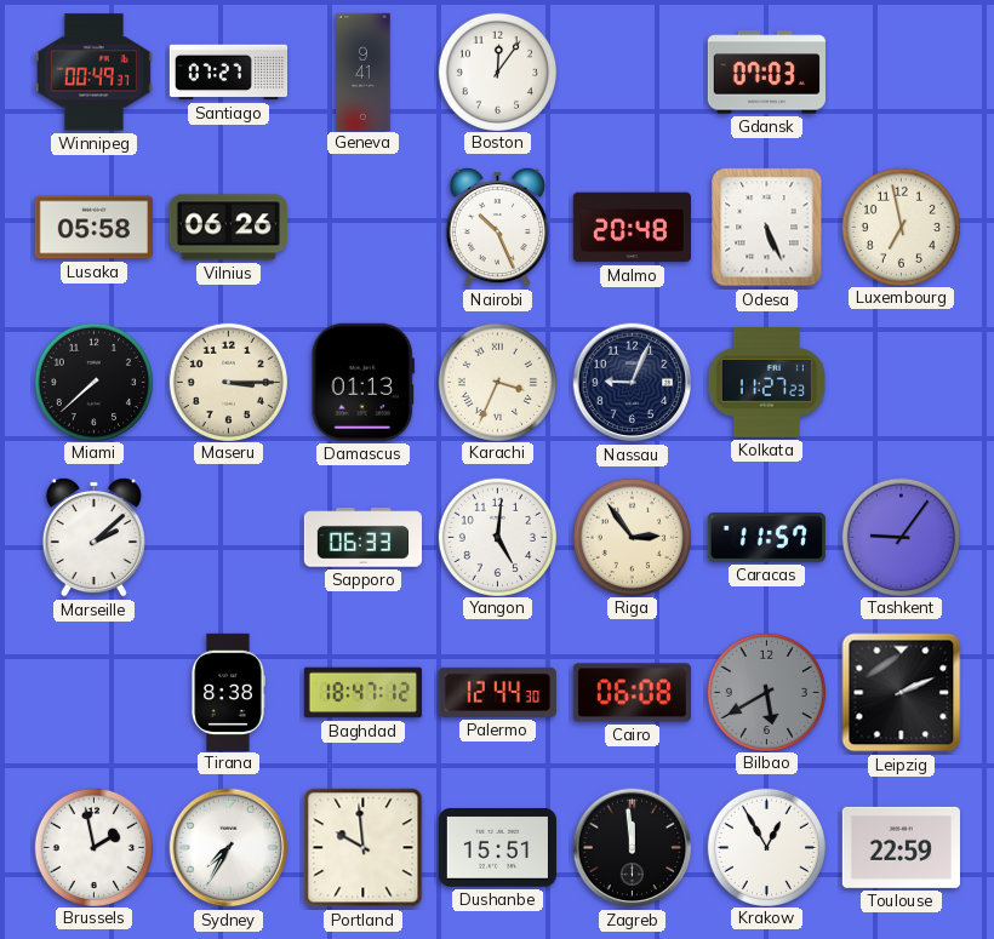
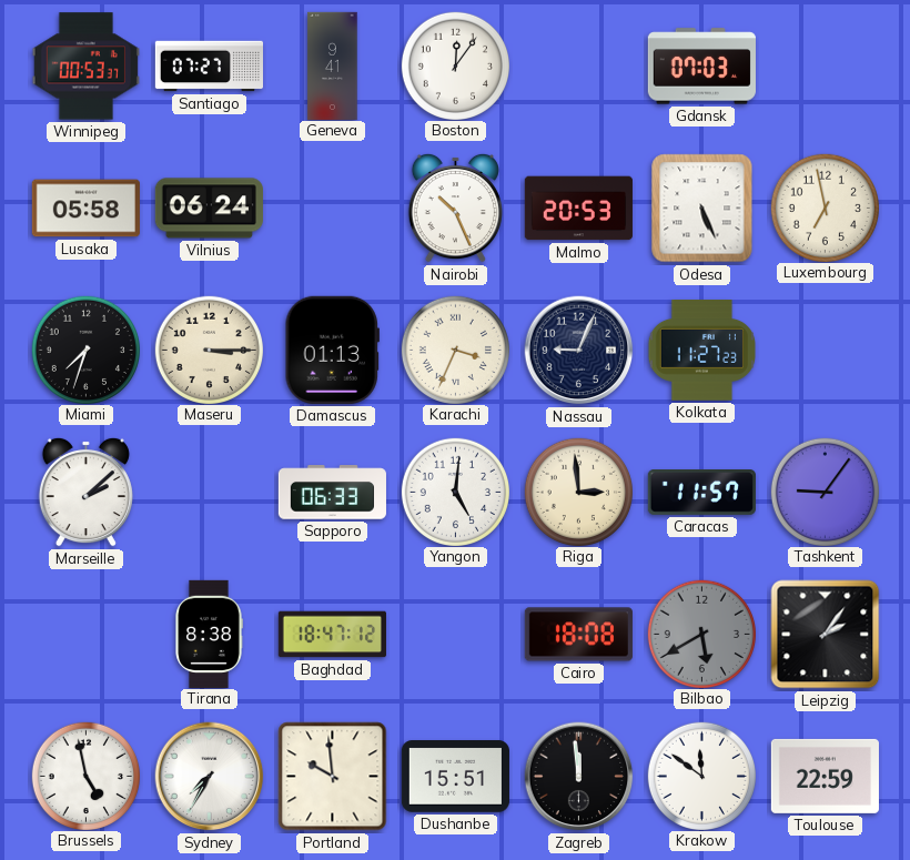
Winnipeg: 00:49 -> 00:53
Vilnius: 06:26 -> 06:24
Malmo: 20:48 -> 20:53
Miami: 7:38 -> 7:33
Riga: 2:54 -> 2:59
Palermo: 12:44 -> none
Cairo: 06:08 -> 18:08
Leipzig: 2:11 -> 2:06
Brussels: 1:58 -> 4:58
Krakow: 12:55 -> 11:51
